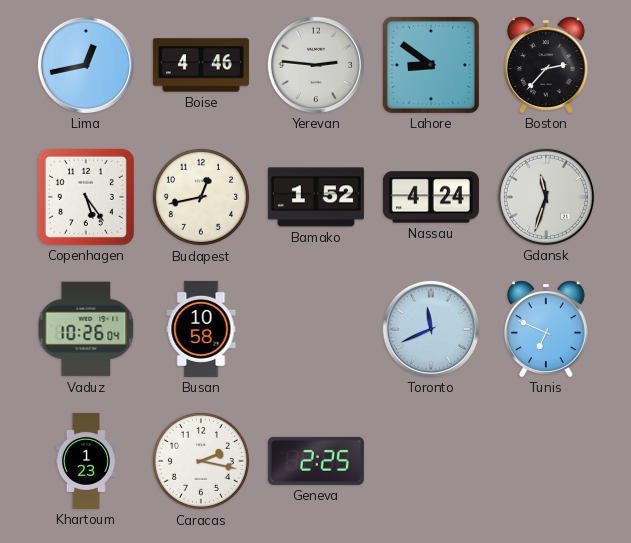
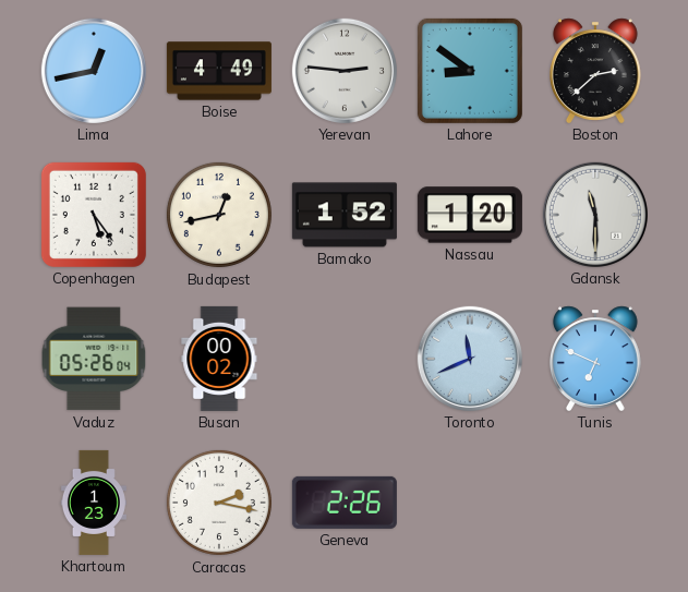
Boise: 4:46 -> 4:49
Boston: 2:37 -> 2:38
Nassau: 4:24 -> 1:20
Gdansk: 11:33 -> 11:30
Vaduz: 10:26 -> 05:26
Busan: 10:58 -> 00:02
Geneva: 2:25 -> 2:26
